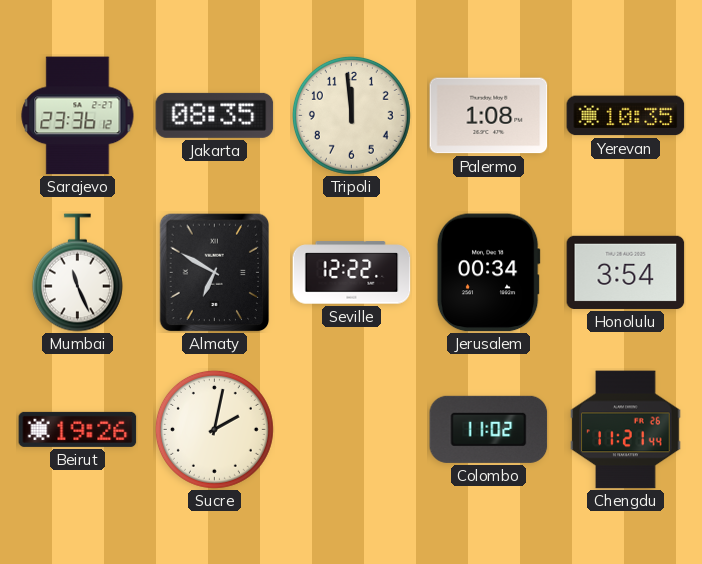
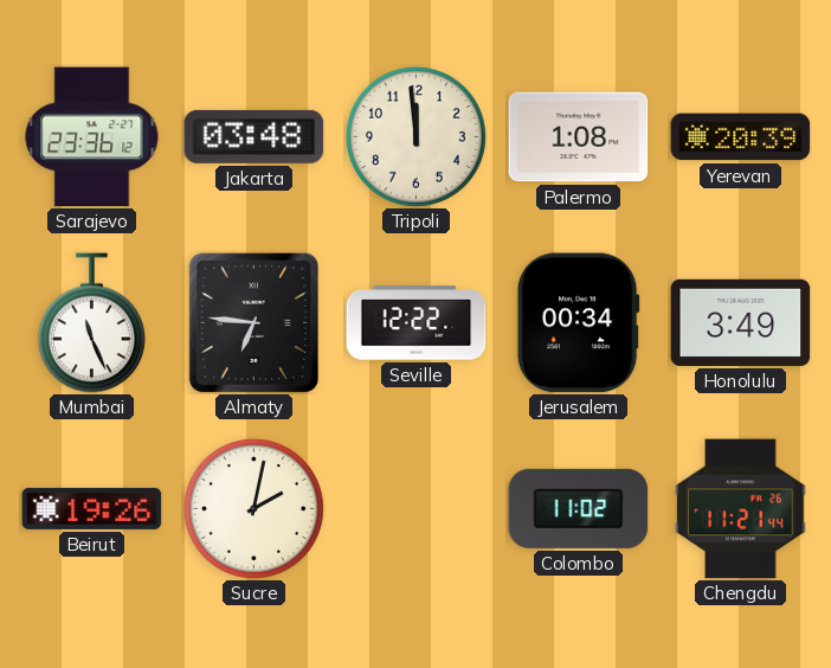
Jakarta: 08:35 -> 03:48
Yerevan: 10:35 -> 20:39
Almaty: 6:50 -> 6:46
Honolulu: 3:54 -> 3:49
